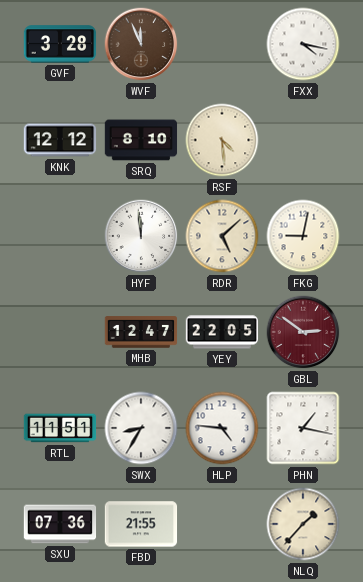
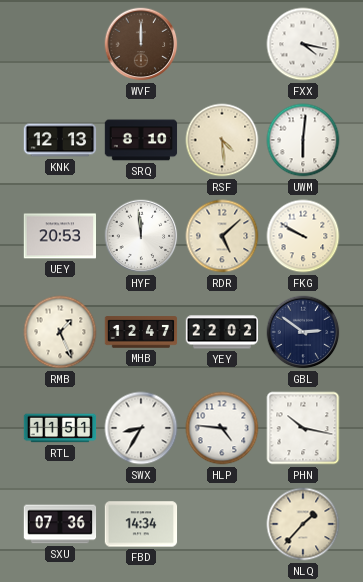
GVF: 3:28 -> none
WVF: 11:56 -> 12:00
KNK: 12:12 -> 12:13
UWM: none -> 6:01
UEY: none -> 20:53
FKG: 9:02 -> 9:50
RMB: none -> 1:26
YEY: 22:05 -> 22:02
GBL dial: burgundy -> navy
PHN: 1:17 -> 10:17
FBD: 21:55 -> 14:34
